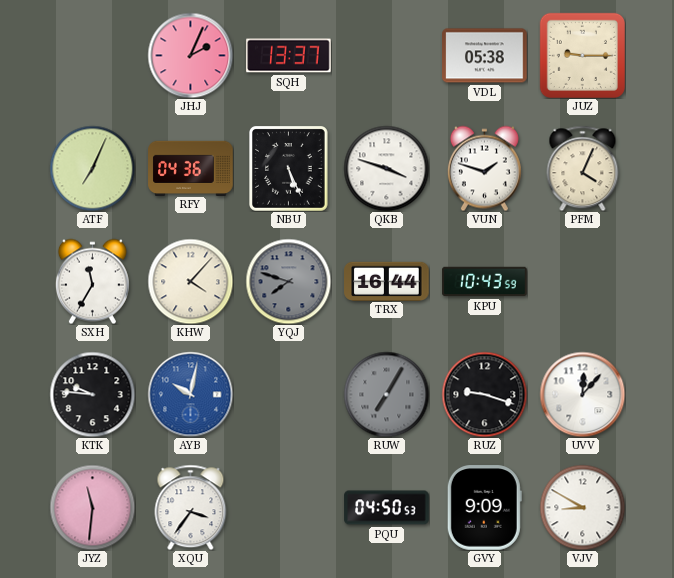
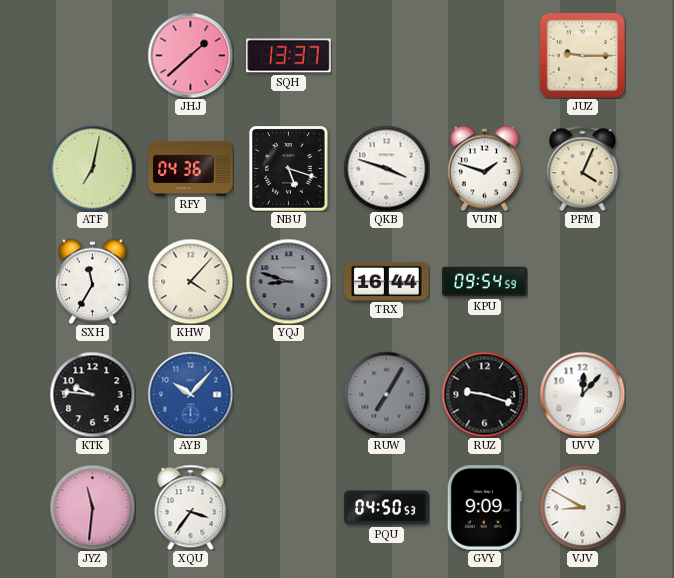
JHJ: 2:04 -> 1:38
VDL: 05:38 -> none
ATF: 7:04 -> 7:02
NBU: 5:26 -> 5:18
YQJ: 7:48 -> 8:48
KPU: 10:43 -> 09:54
AYB: 10:02 -> 10:07
